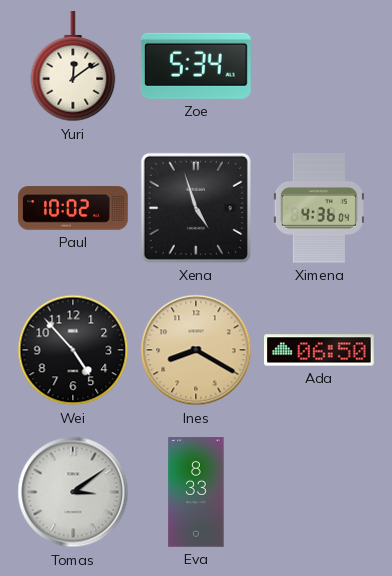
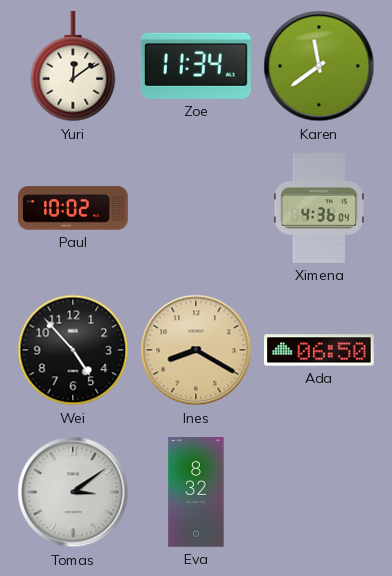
Zoe: 5:34 -> 11:34
Karen: none -> 11:39
Xena: 4:57 -> none
Eva: 8:33 -> 8:32
